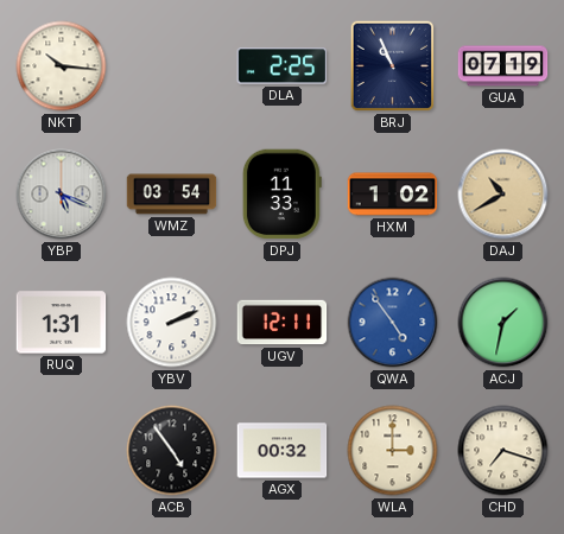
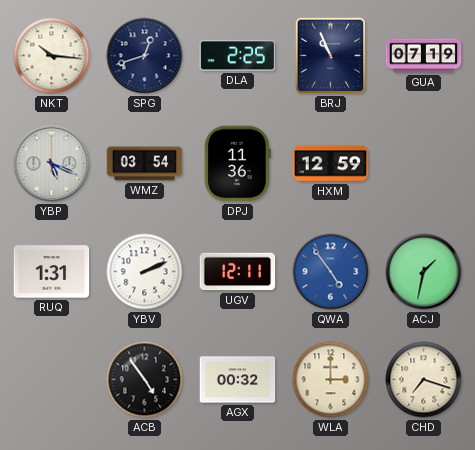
SPG: none -> 12:42
DPJ: 11:33 -> 11:36
HXM: 1:02 -> 12:59
DAJ: 10:40 -> none
